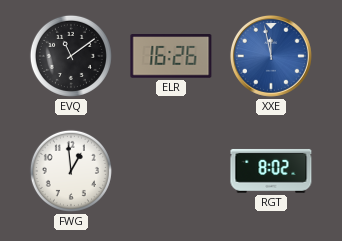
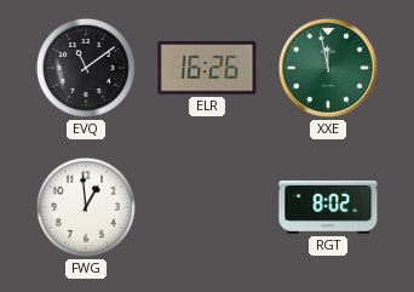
XXE dial: blue -> green
